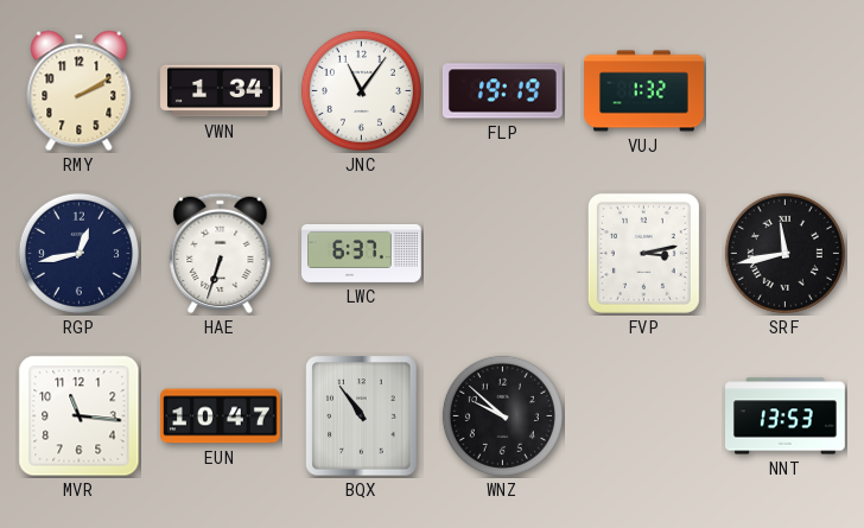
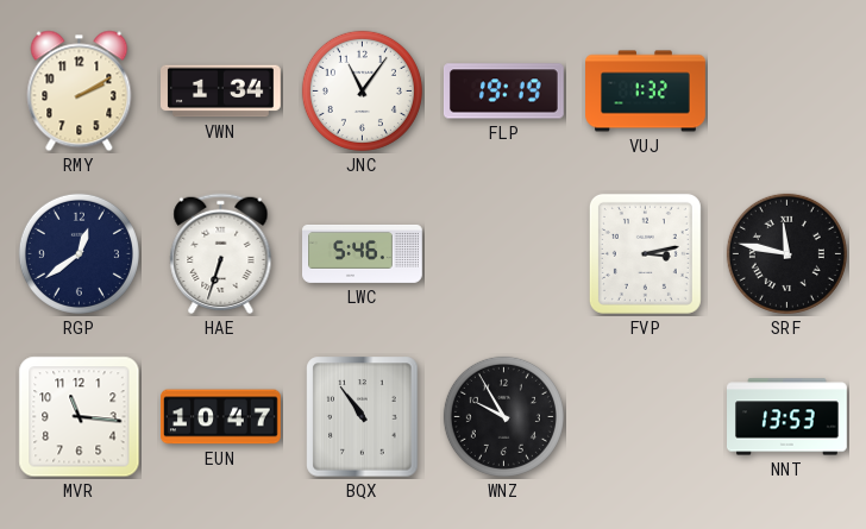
RGP: 12:43 -> 12:39
LWC: 6:37 -> 5:46
SRF: 11:43 -> 11:47
WNZ: 9:52 -> 9:55
